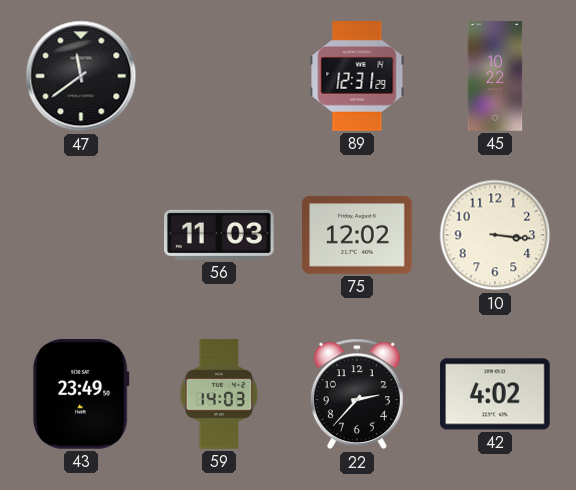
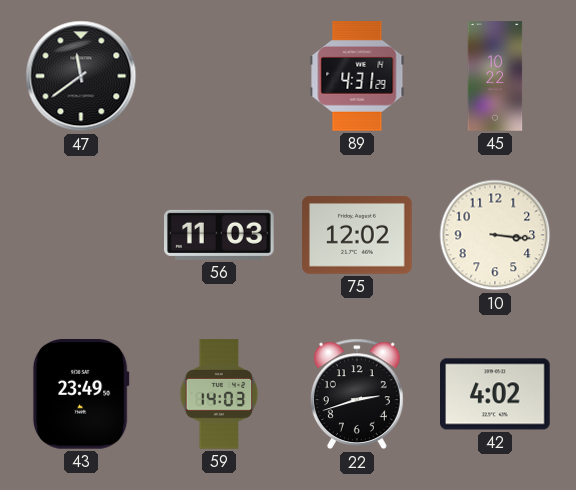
89: 12:31 -> 4:31
22: 2:37 -> 2:42
